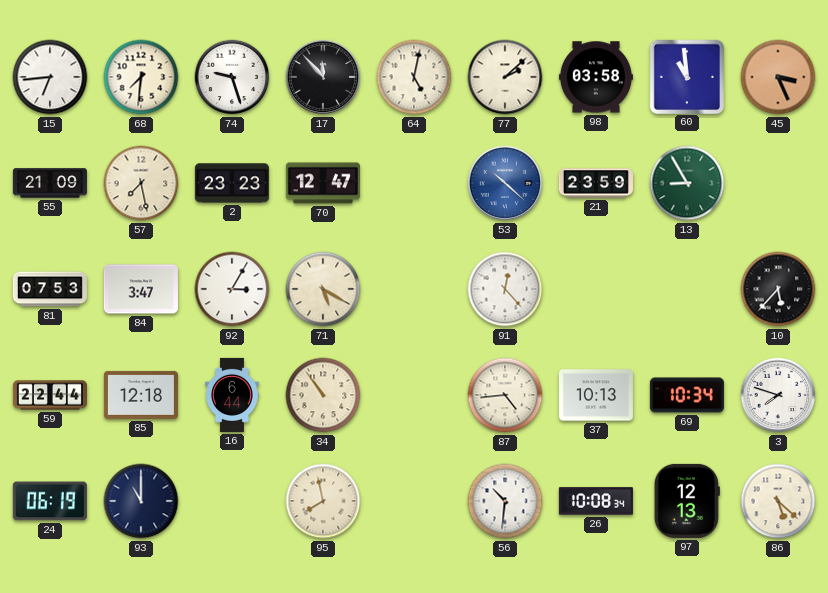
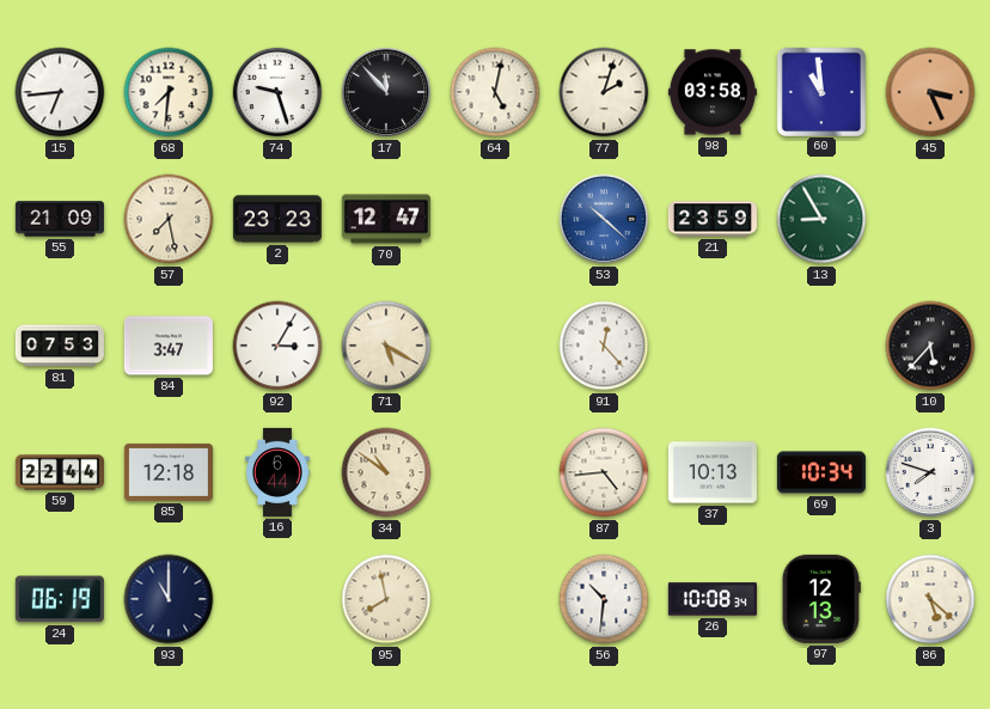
77: 2:08 -> 2:03
34: 10:54 -> 10:51
